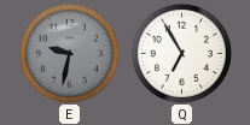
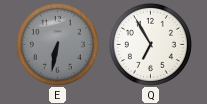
E: 9:32 -> 6:32
